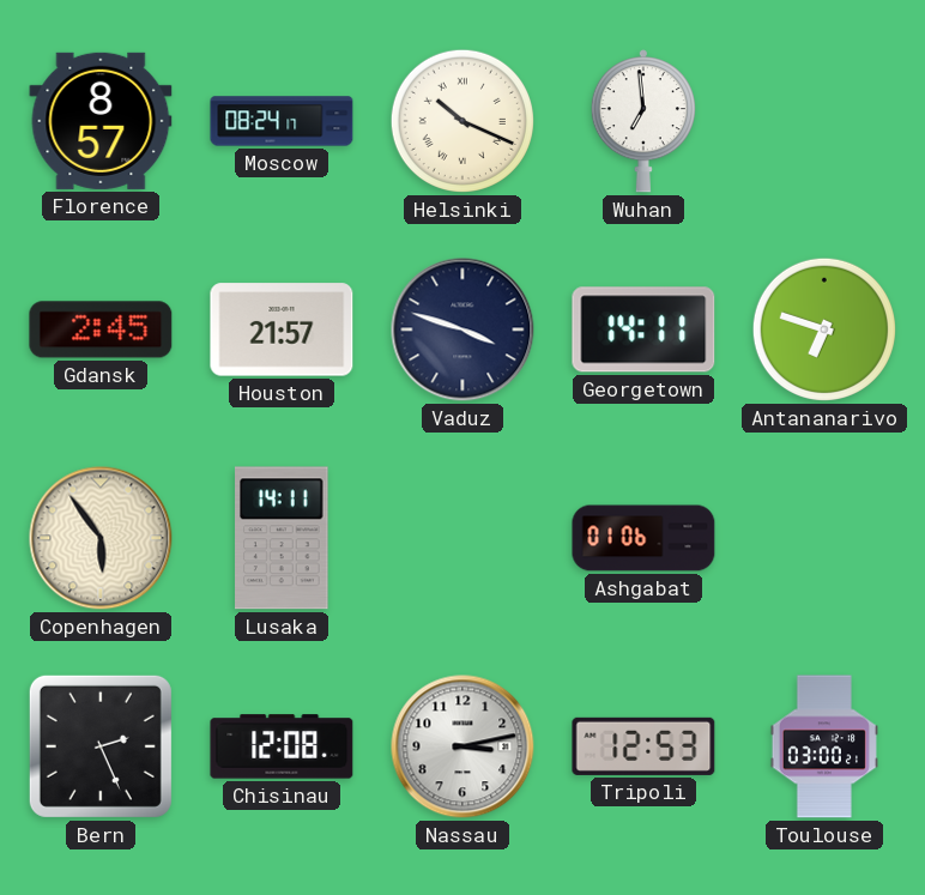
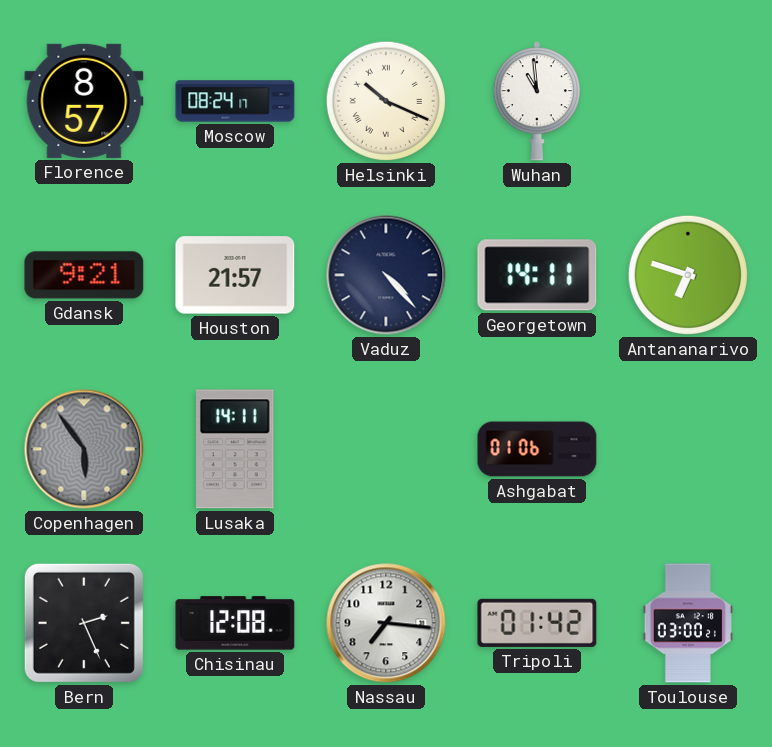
Wuhan: 6:59 -> 10:59
Gdansk: 2:45 -> 9:21
Vaduz: 3:48 -> 4:23
Copenhagen dial: cream -> grey
Nassau: 3:13 -> 7:16
Tripoli: 12:53 -> 01:42
